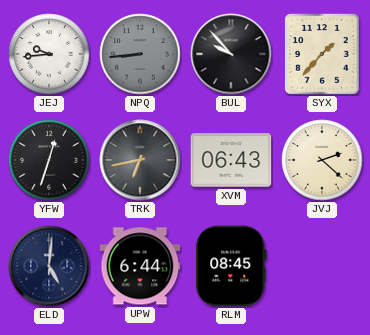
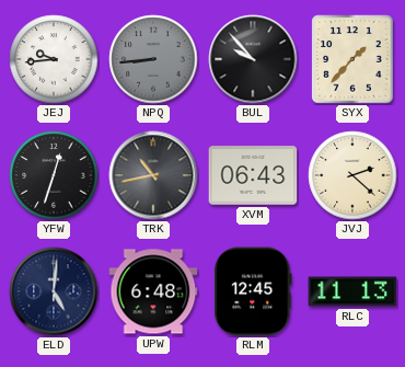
TRK: 6:43 -> 10:43
UPW: 6:44 -> 6:48
RLM: 08:45 -> 12:45
RLC: none -> 11:13
